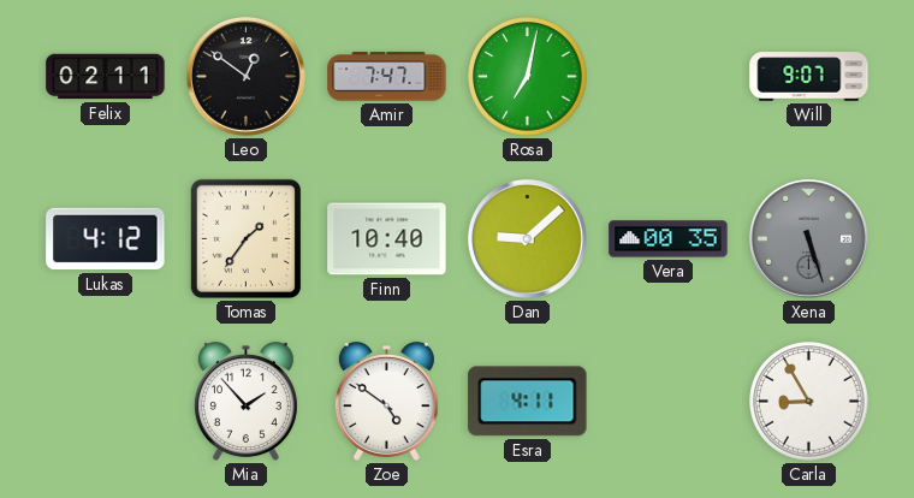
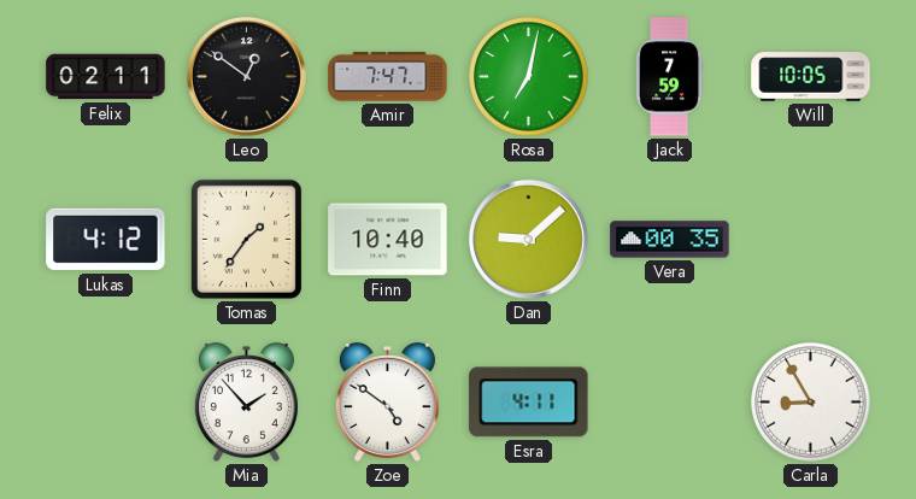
Jack: none -> 7:59
Will: 9:07 -> 10:05
Xena: 5:27 -> none
